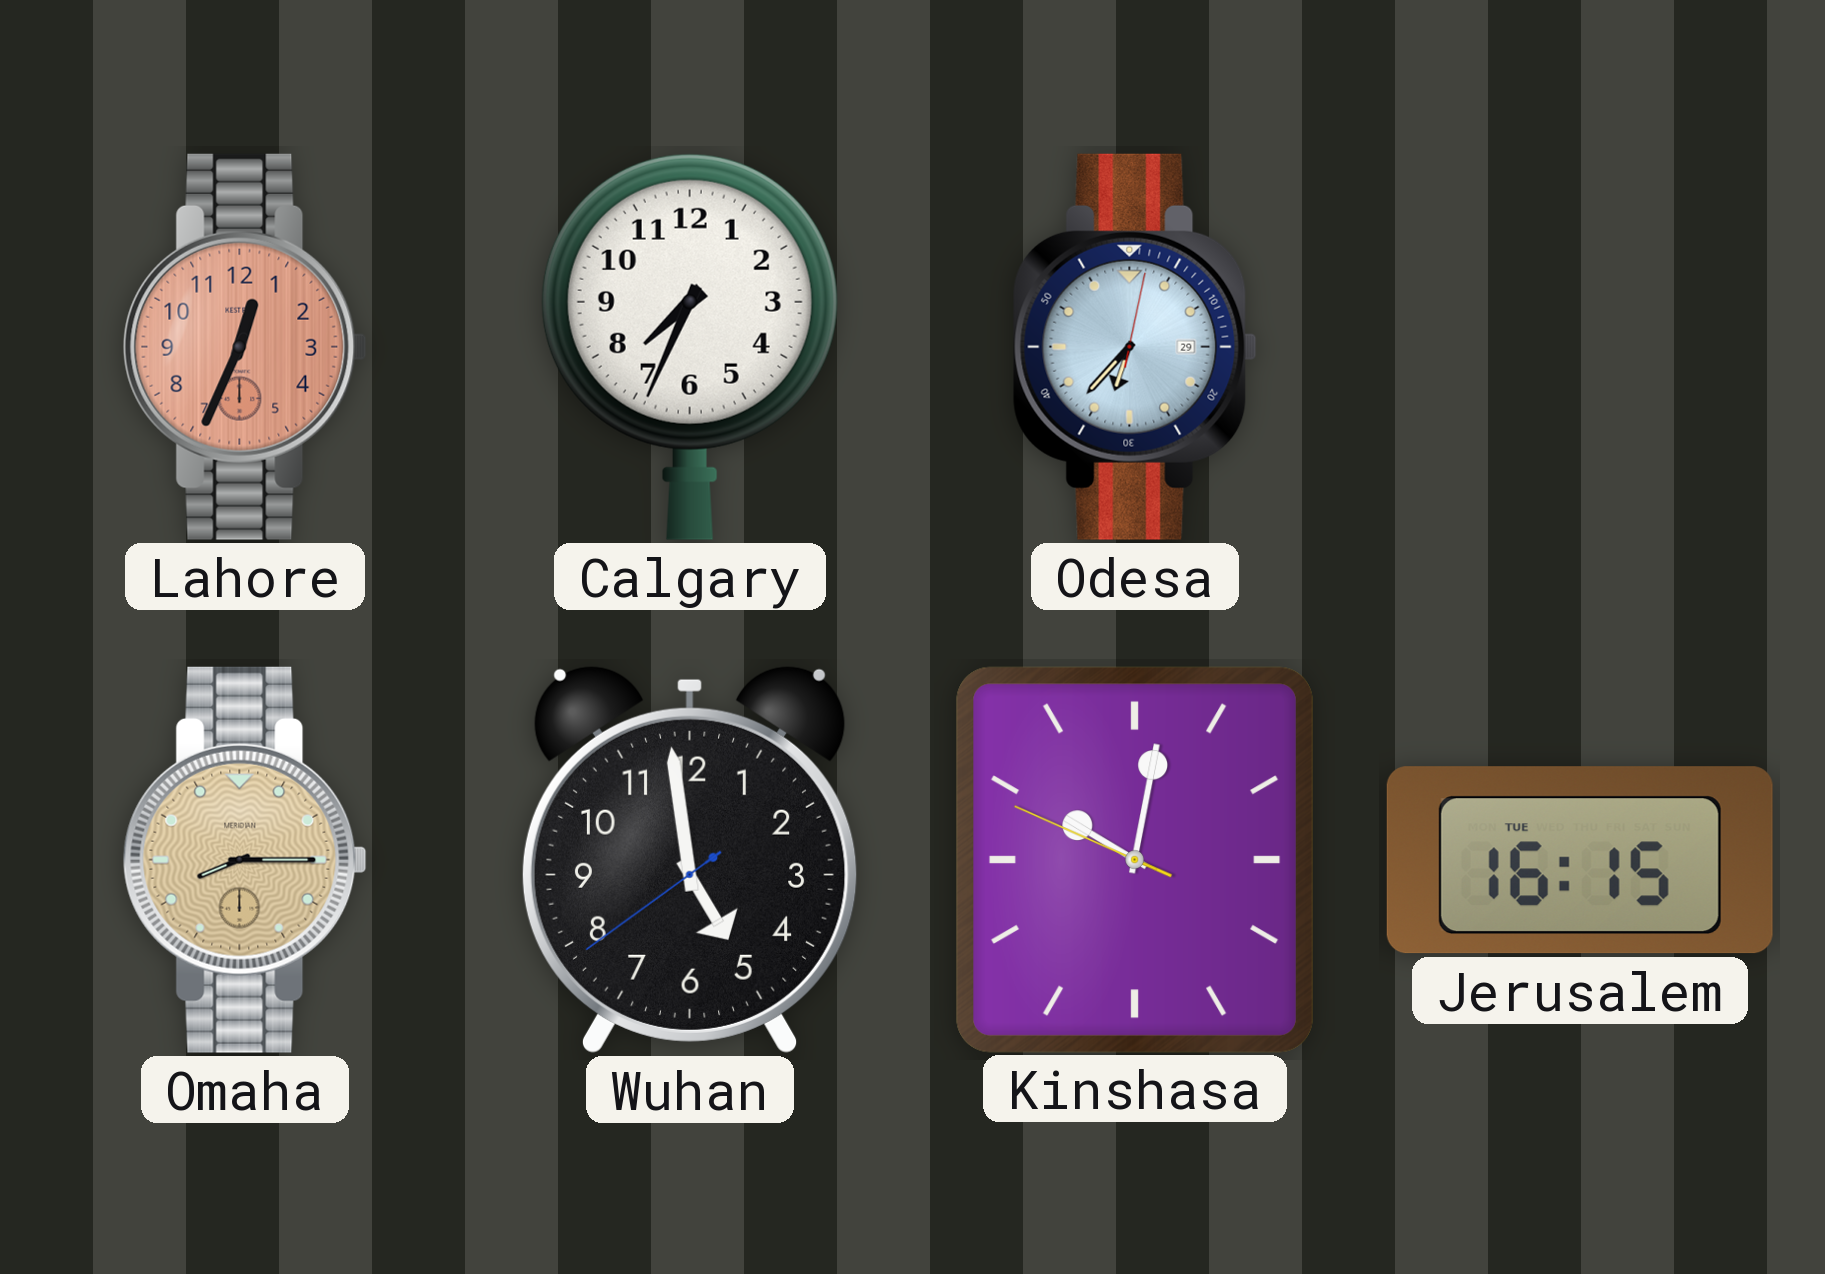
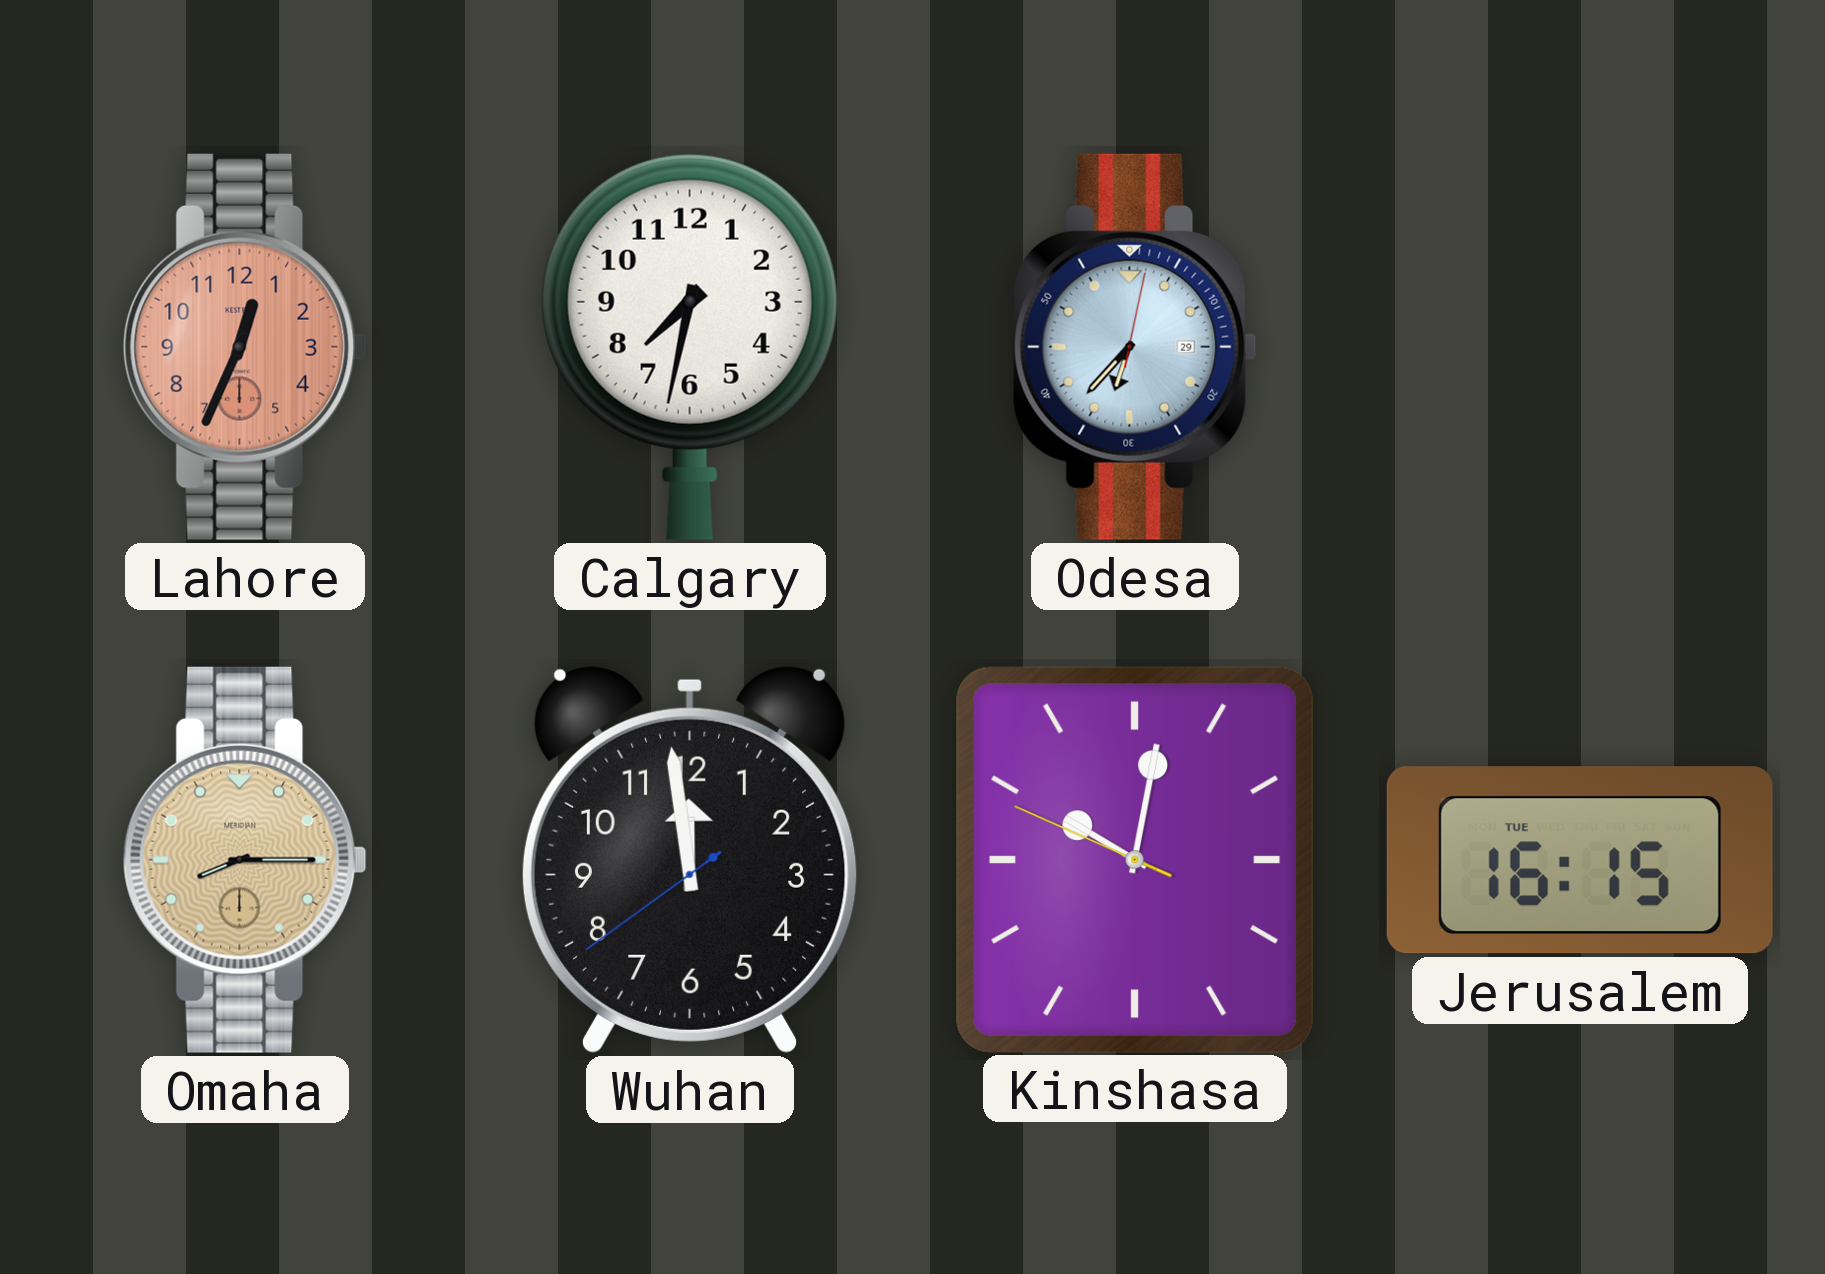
Calgary: 7:34 -> 7:32
Wuhan: 4:58 -> 11:58
